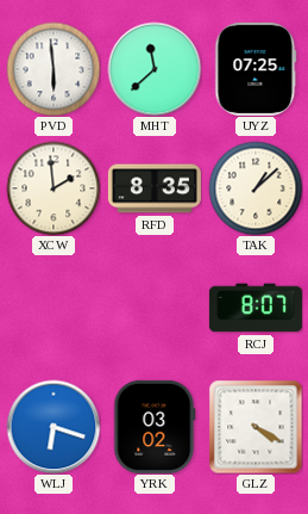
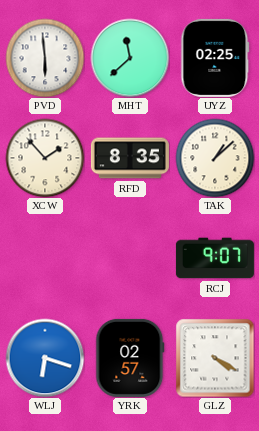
UYZ: 07:25 -> 02:25
XCW: 1:59 -> 1:53
RCJ: 8:07 -> 9:07
YRK: 03:02 -> 02:57
